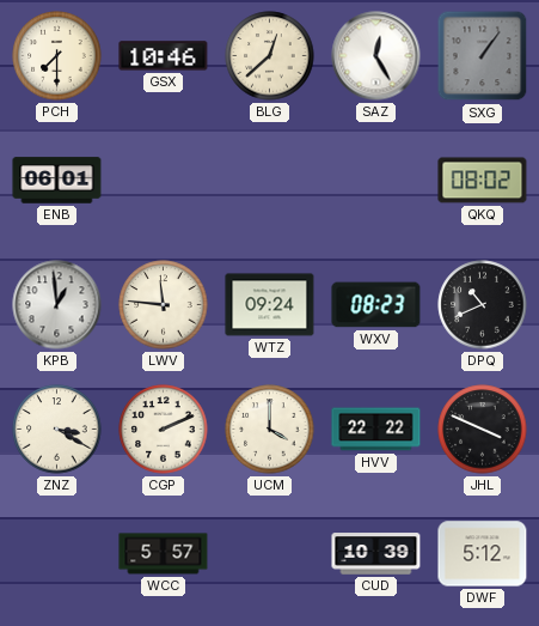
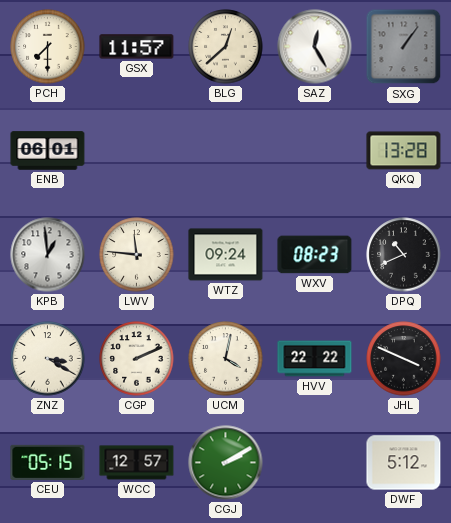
GSX: 10:46 -> 11:57
QKQ: 08:02 -> 13:28
UCM: 4:00 -> 4:02
CEU: none -> 05:15
WCC: 5:57 -> 12:57
CGJ: none -> 2:10
CUD: 10:39 -> none
